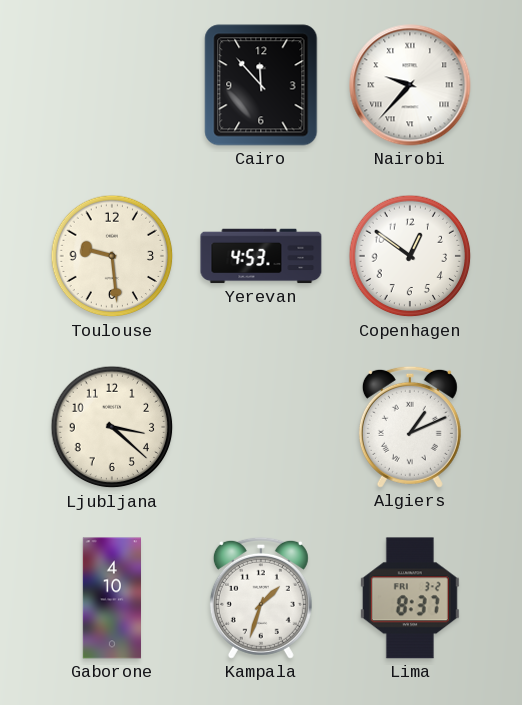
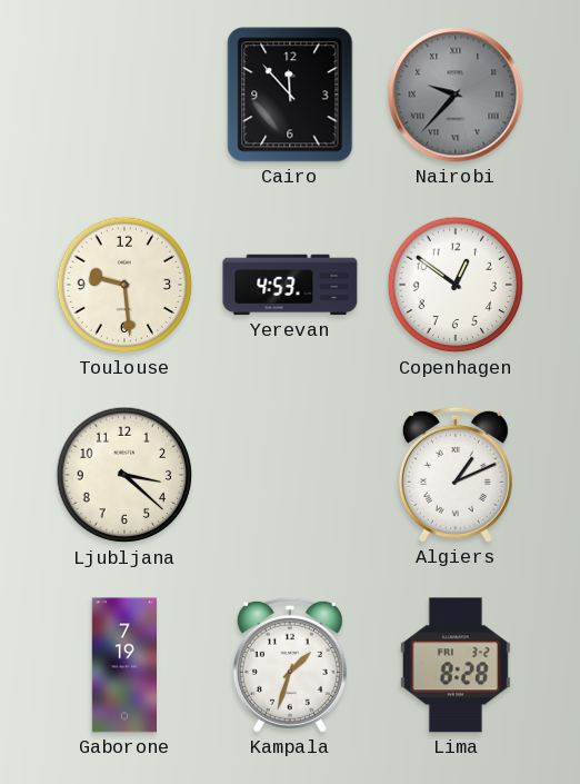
Nairobi dial: white -> grey
Gaborone: 4:10 -> 7:19
Lima: 8:37 -> 8:28
